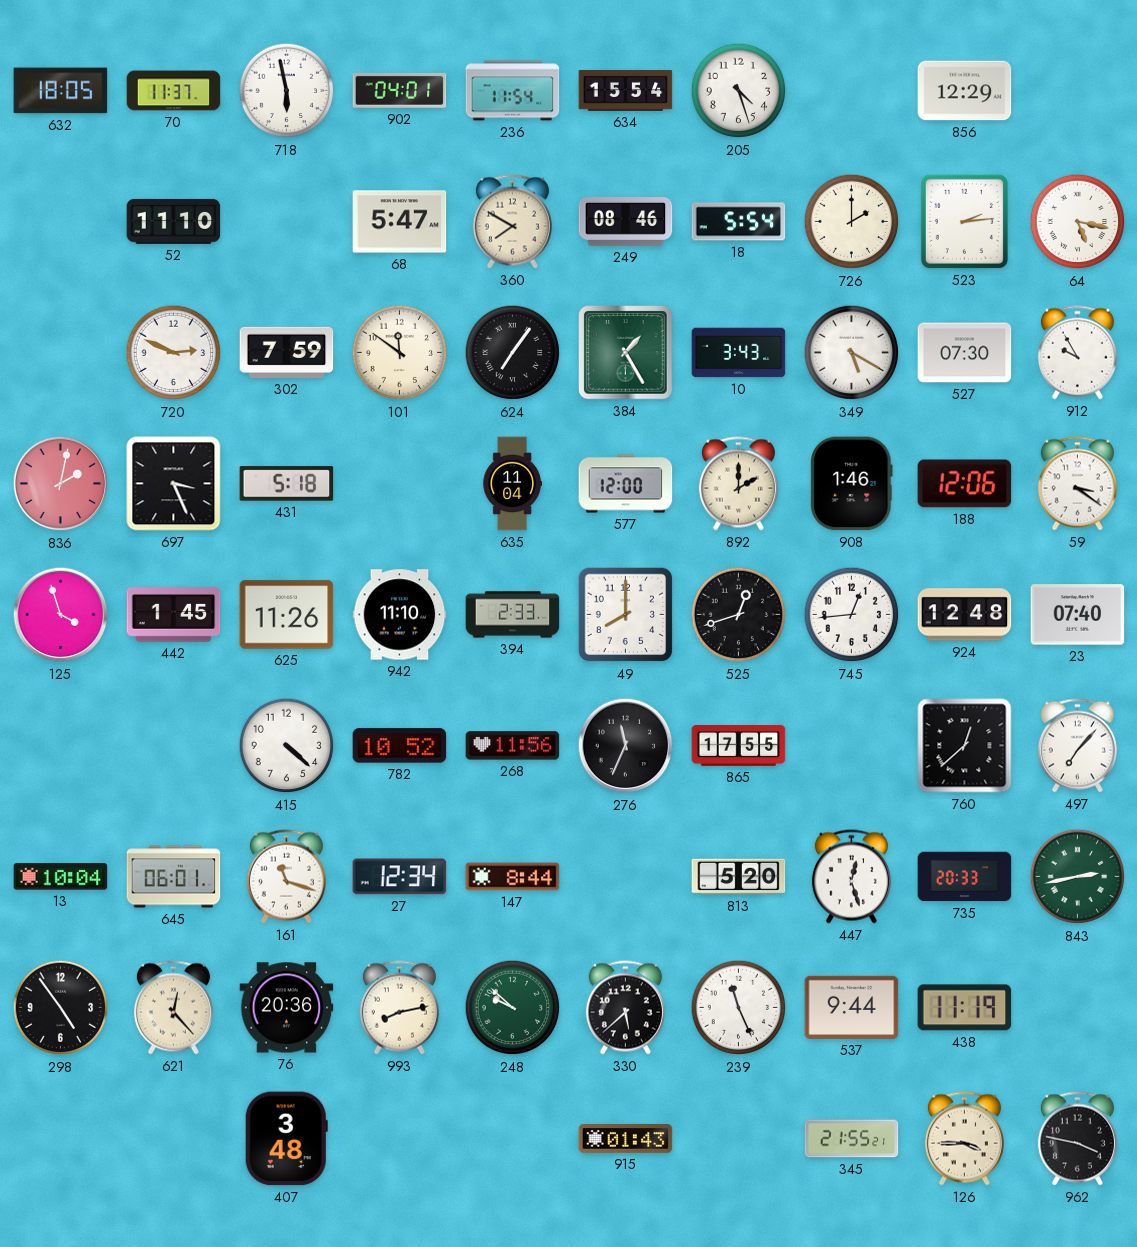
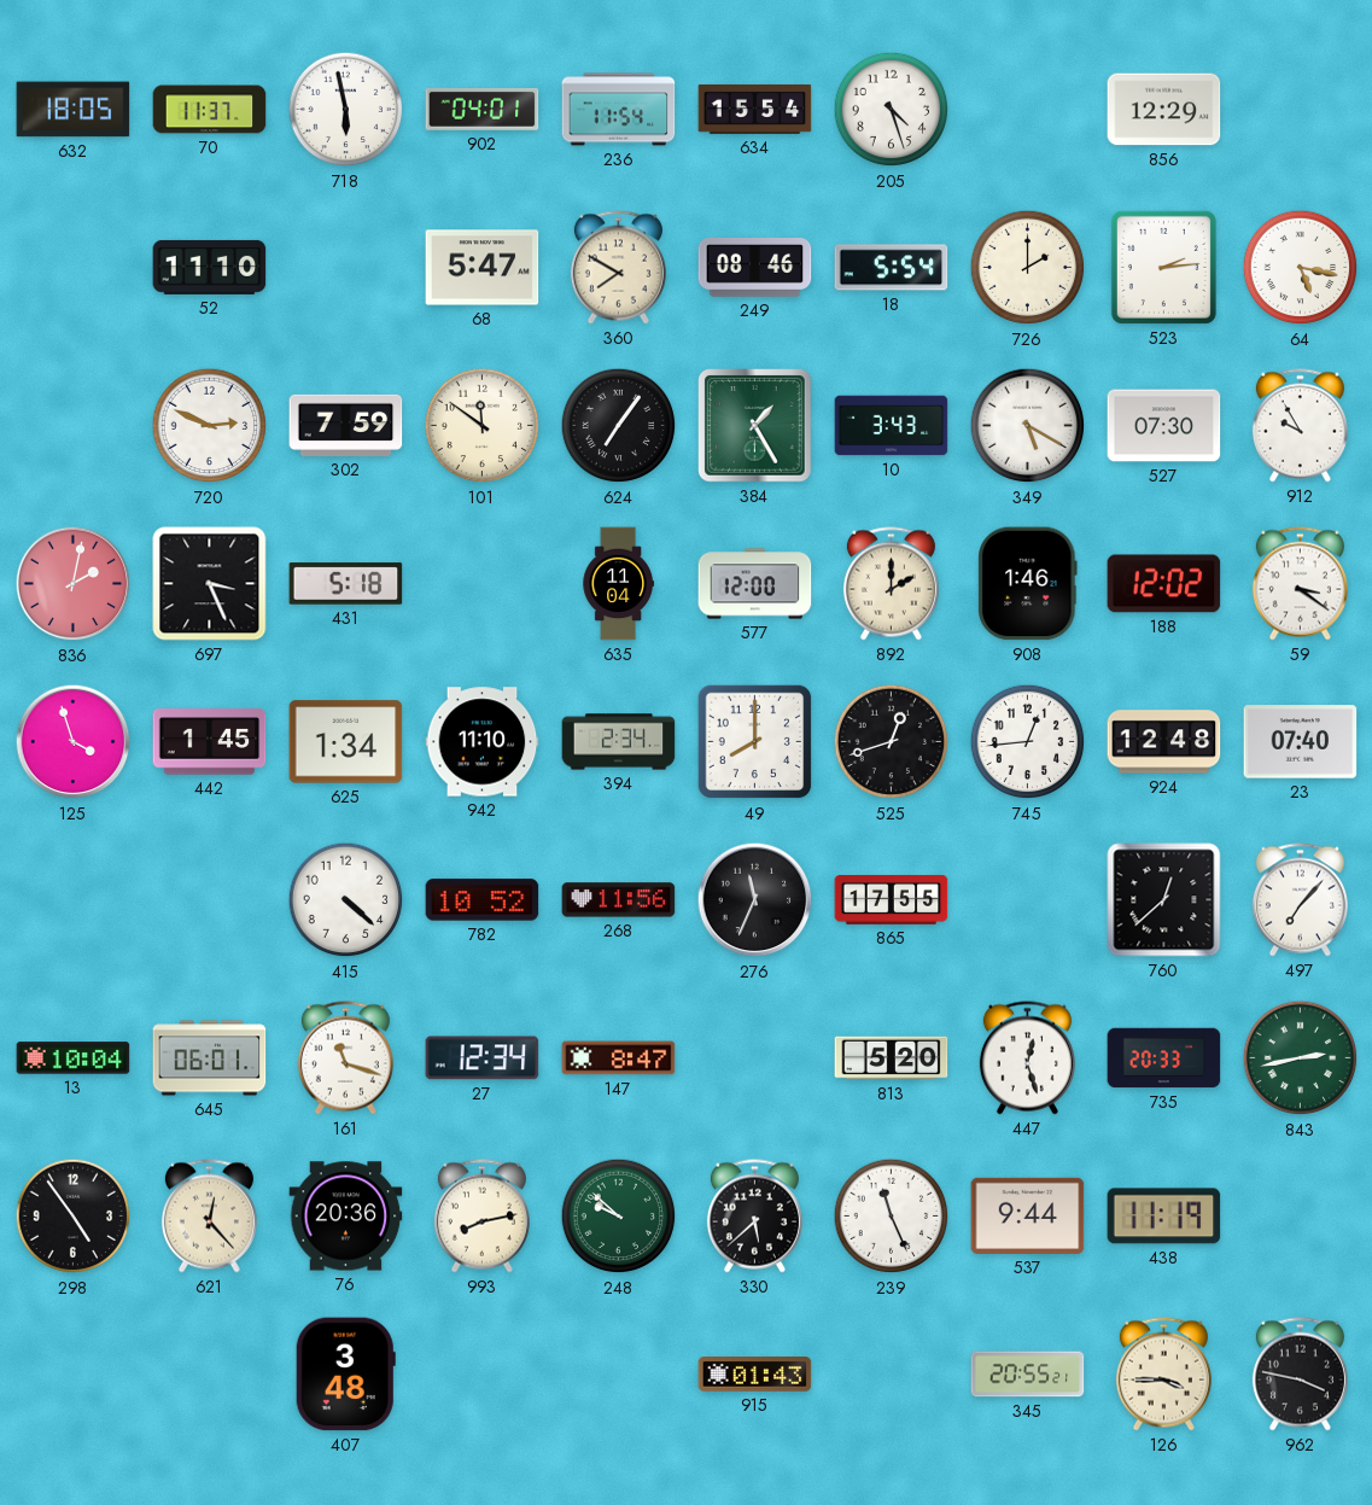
188: 12:06 -> 12:02
625: 11:26 -> 1:34
394: 2:33 -> 2:34
147: 8:44 -> 8:47
345: 21:55 -> 20:55
